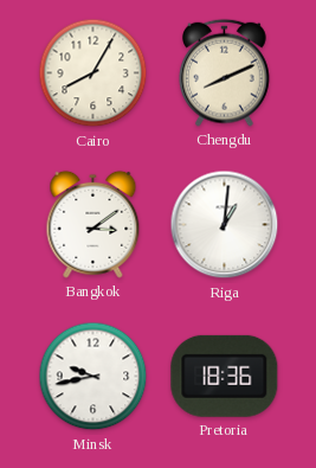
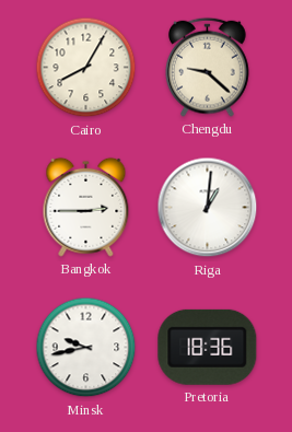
Chengdu: 8:11 -> 9:22
Bangkok: 3:09 -> 2:45
